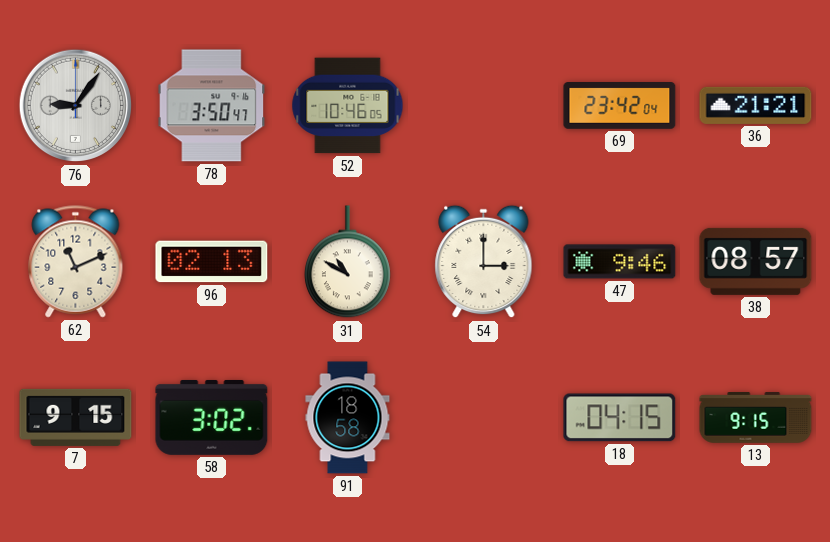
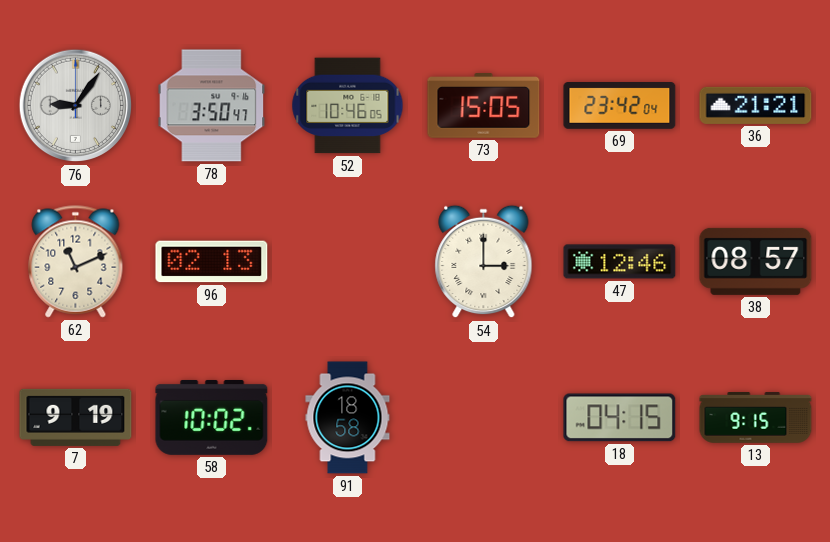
73: none -> 15:05
31: 10:50 -> none
47: 9:46 -> 12:46
7: 9:15 -> 9:19
58: 3:02 -> 10:02
